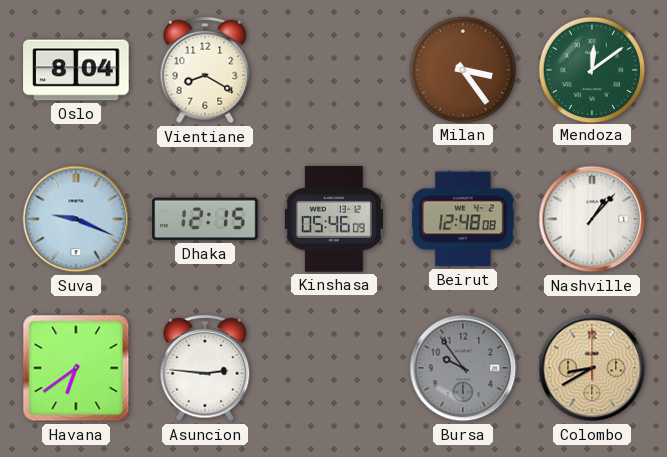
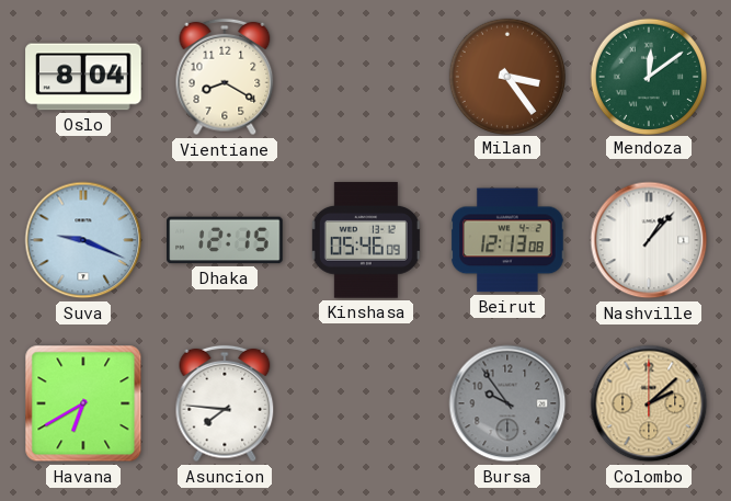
Beirut: 12:48 -> 12:13
Havana: 6:39 -> 6:40
Asuncion: 2:46 -> 7:46
Colombo: 8:40 -> 2:08
